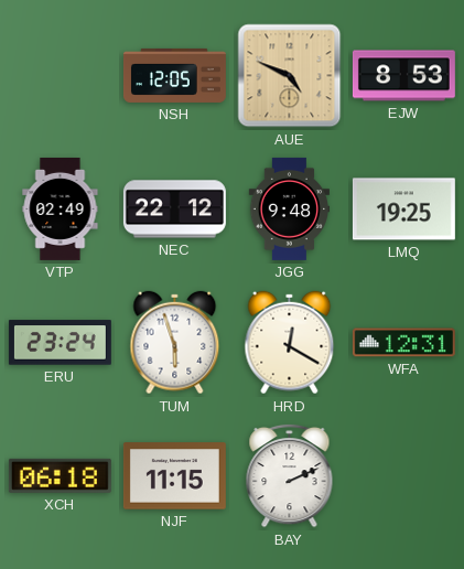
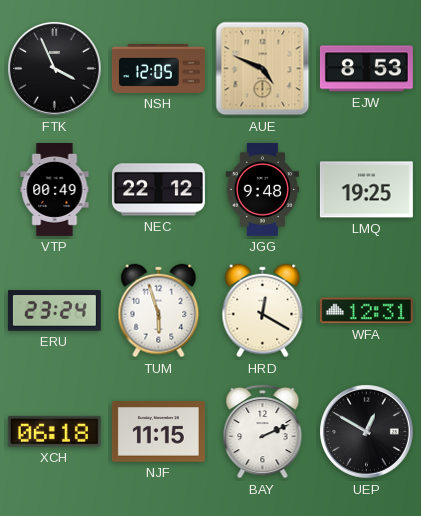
FTK: none -> 3:56
VTP: 02:49 -> 00:49
UEP: none -> 12:50
